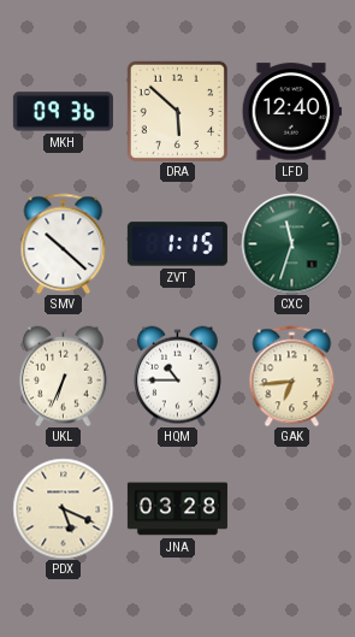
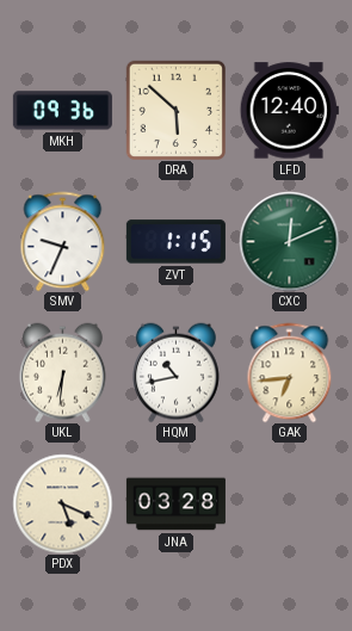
SMV: 10:22 -> 9:34
CXC: 11:33 -> 12:11
UKL: 6:34 -> 6:31
HQM: 10:45 -> 10:43
